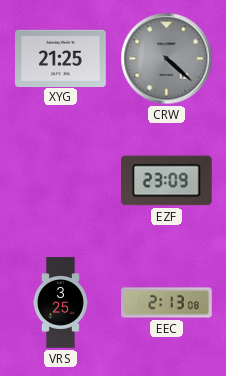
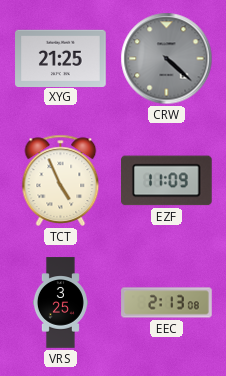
TCT: none -> 4:56
EZF: 23:09 -> 11:09
